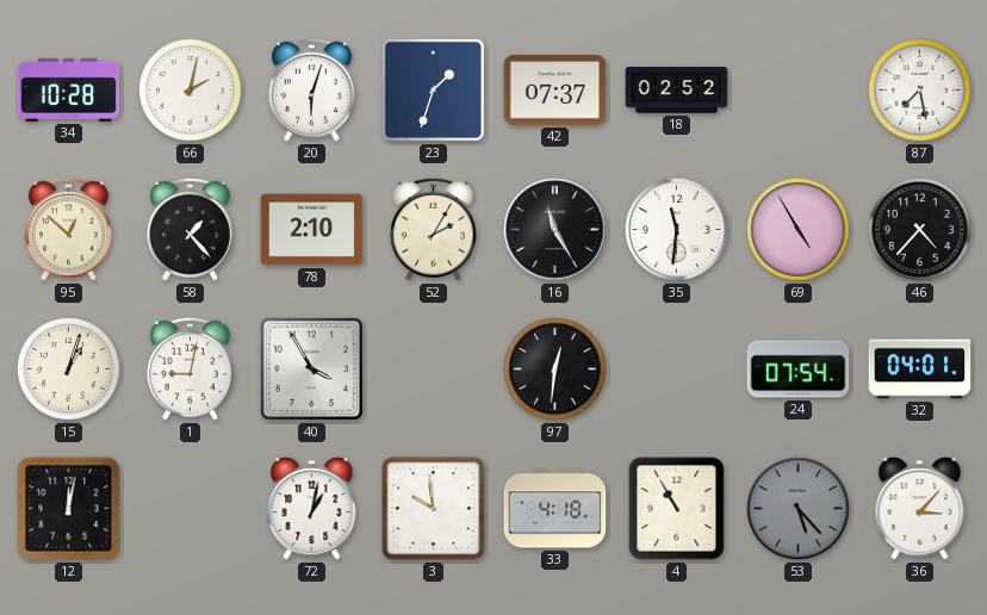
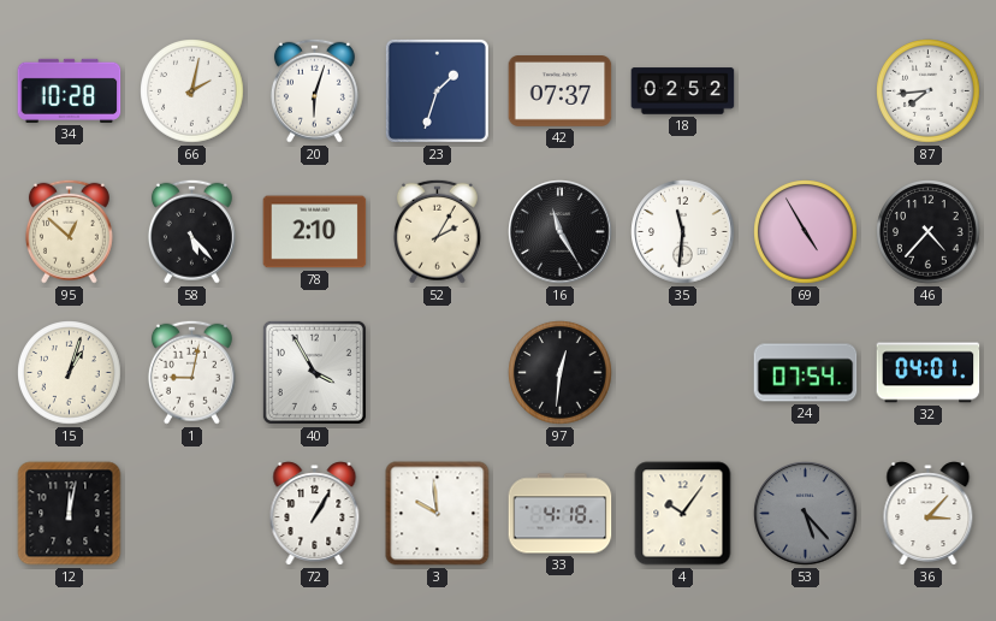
87: 7:28 -> 7:44
58: 1:23 -> 5:23
72: 1:02 -> 1:05
4: 10:55 -> 10:06
